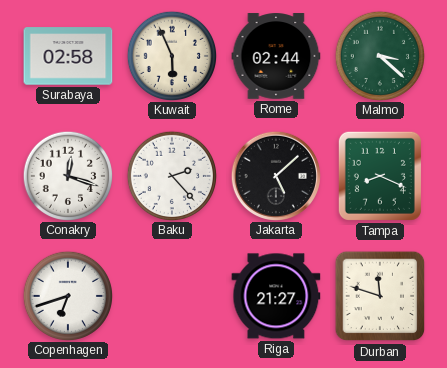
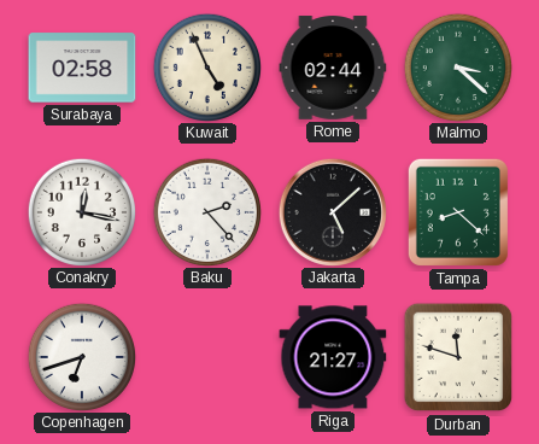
Kuwait: 5:56 -> 4:56
Conakry: 12:18 -> 12:17
Tampa: 8:19 -> 8:22
